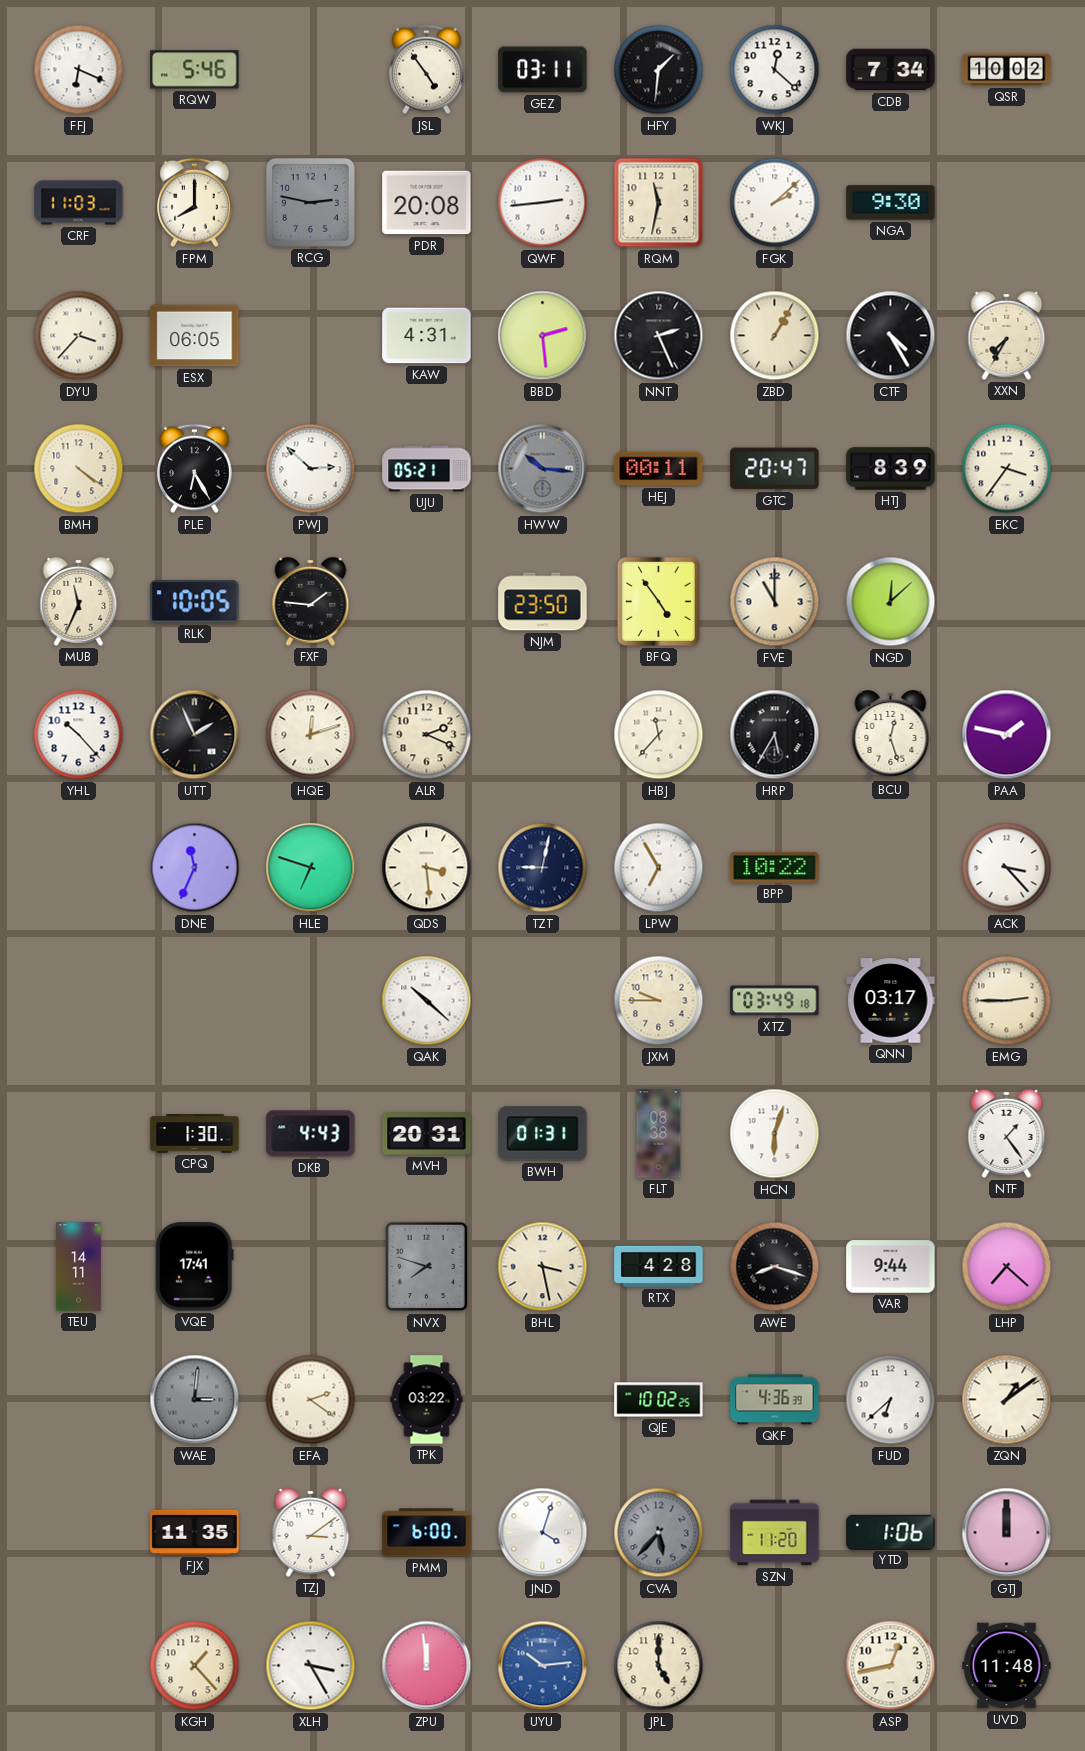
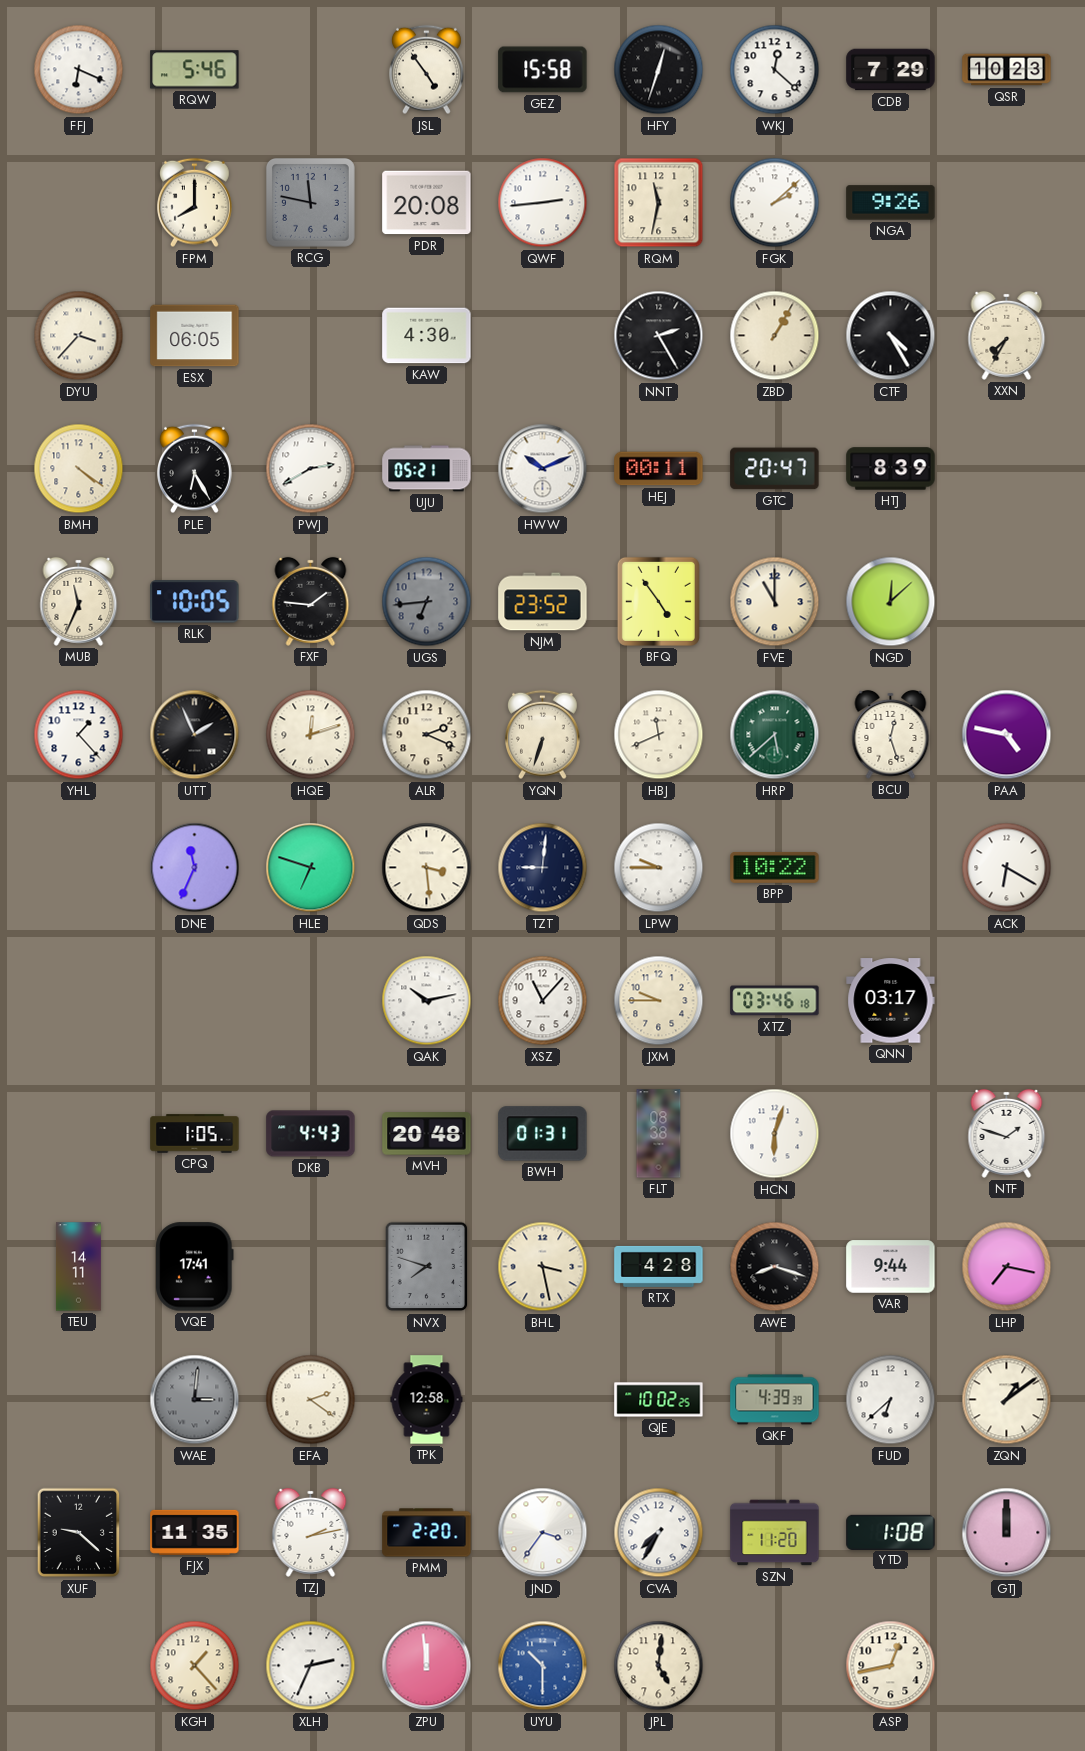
GEZ: 03:11 -> 15:58
HFY: 1:31 -> 12:33
CDB: 7:34 -> 7:29
QSR: 10:02 -> 10:23
CRF: 11:03 -> none
RCG: 2:47 -> 11:47
NGA: 9:30 -> 9:26
KAW: 4:31 -> 4:30
BBD: 2:29 -> none
NNT: 2:26 -> 2:25
PWJ: 2:52 -> 2:40
HWW: 10:16 -> 10:11
HWW dial: grey -> white
EKC: 3:36 -> none
UGS: none -> 6:44
NJM: 23:50 -> 23:52
YHL: 10:23 -> 1:23
YQN: none -> 6:33
HBJ: 11:37 -> 11:41
HRP: 5:35 -> 5:38
HRP dial: black -> green
PAA: 1:47 -> 4:47
TZT: 9:02 -> 9:01
LPW: 6:55 -> 9:45
ACK: 3:23 -> 6:20
QAK: 10:22 -> 10:13
XSZ: none -> 11:07
XTZ: 03:49 -> 03:46
EMG: 2:45 -> none
CPQ: 1:30 -> 1:05
MVH: 20:31 -> 20:48
NTF: 1:24 -> 1:48
LHP: 7:22 -> 7:17
TPK: 03:22 -> 12:58
QKF: 4:36 -> 4:39
XUF: none -> 9:22
TZJ: 3:09 -> 2:13
PMM: 6:00 -> 2:20
JND: 4:03 -> 3:36
CVA: 5:37 -> 7:35
CVA dial: grey -> white
YTD: 1:06 -> 1:08
XLH: 3:25 -> 2:34
UYU: 10:14 -> 10:30
JPL: 5:00 -> 5:01
UVD: 11:48 -> none
